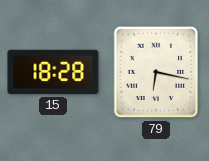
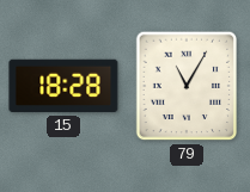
79: 6:17 -> 11:05
